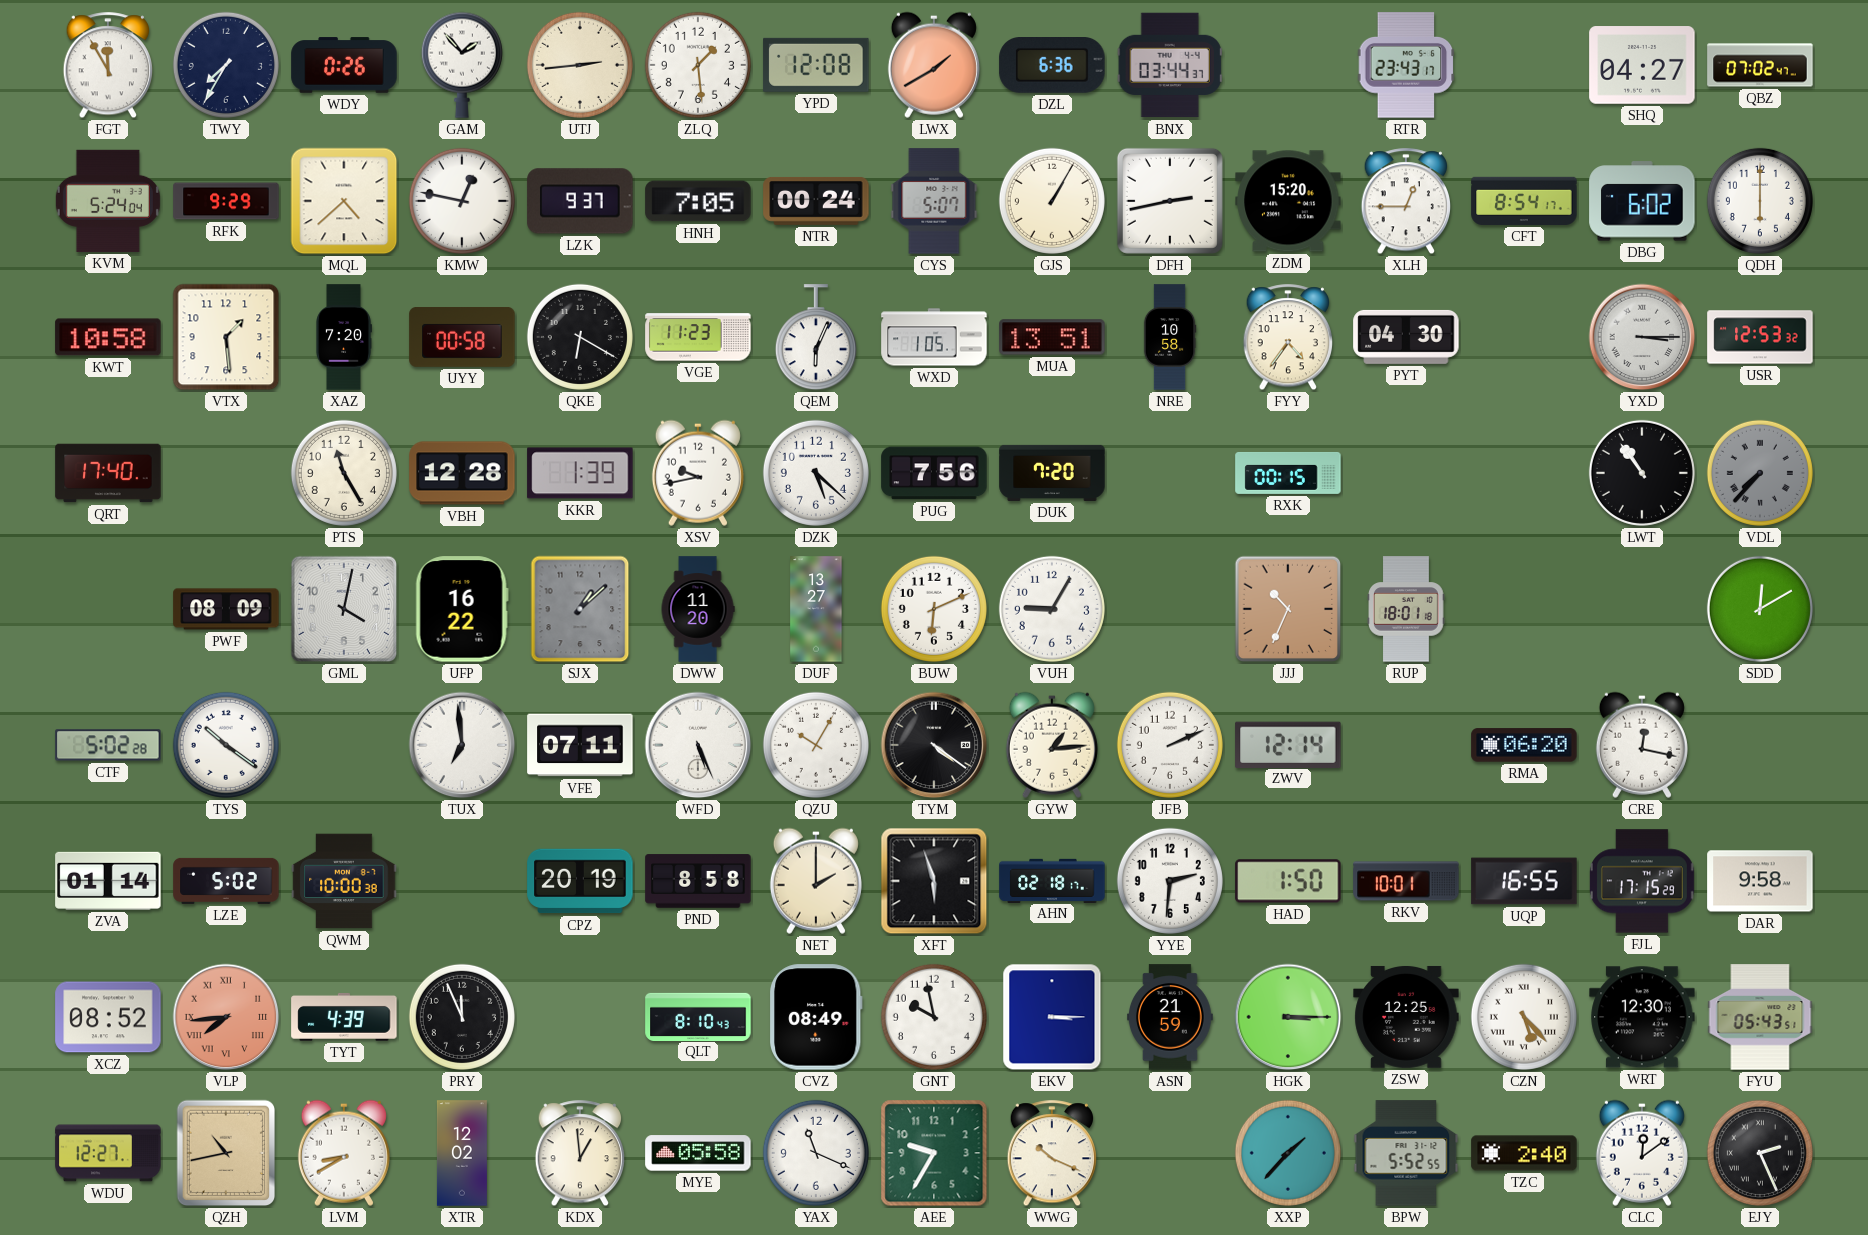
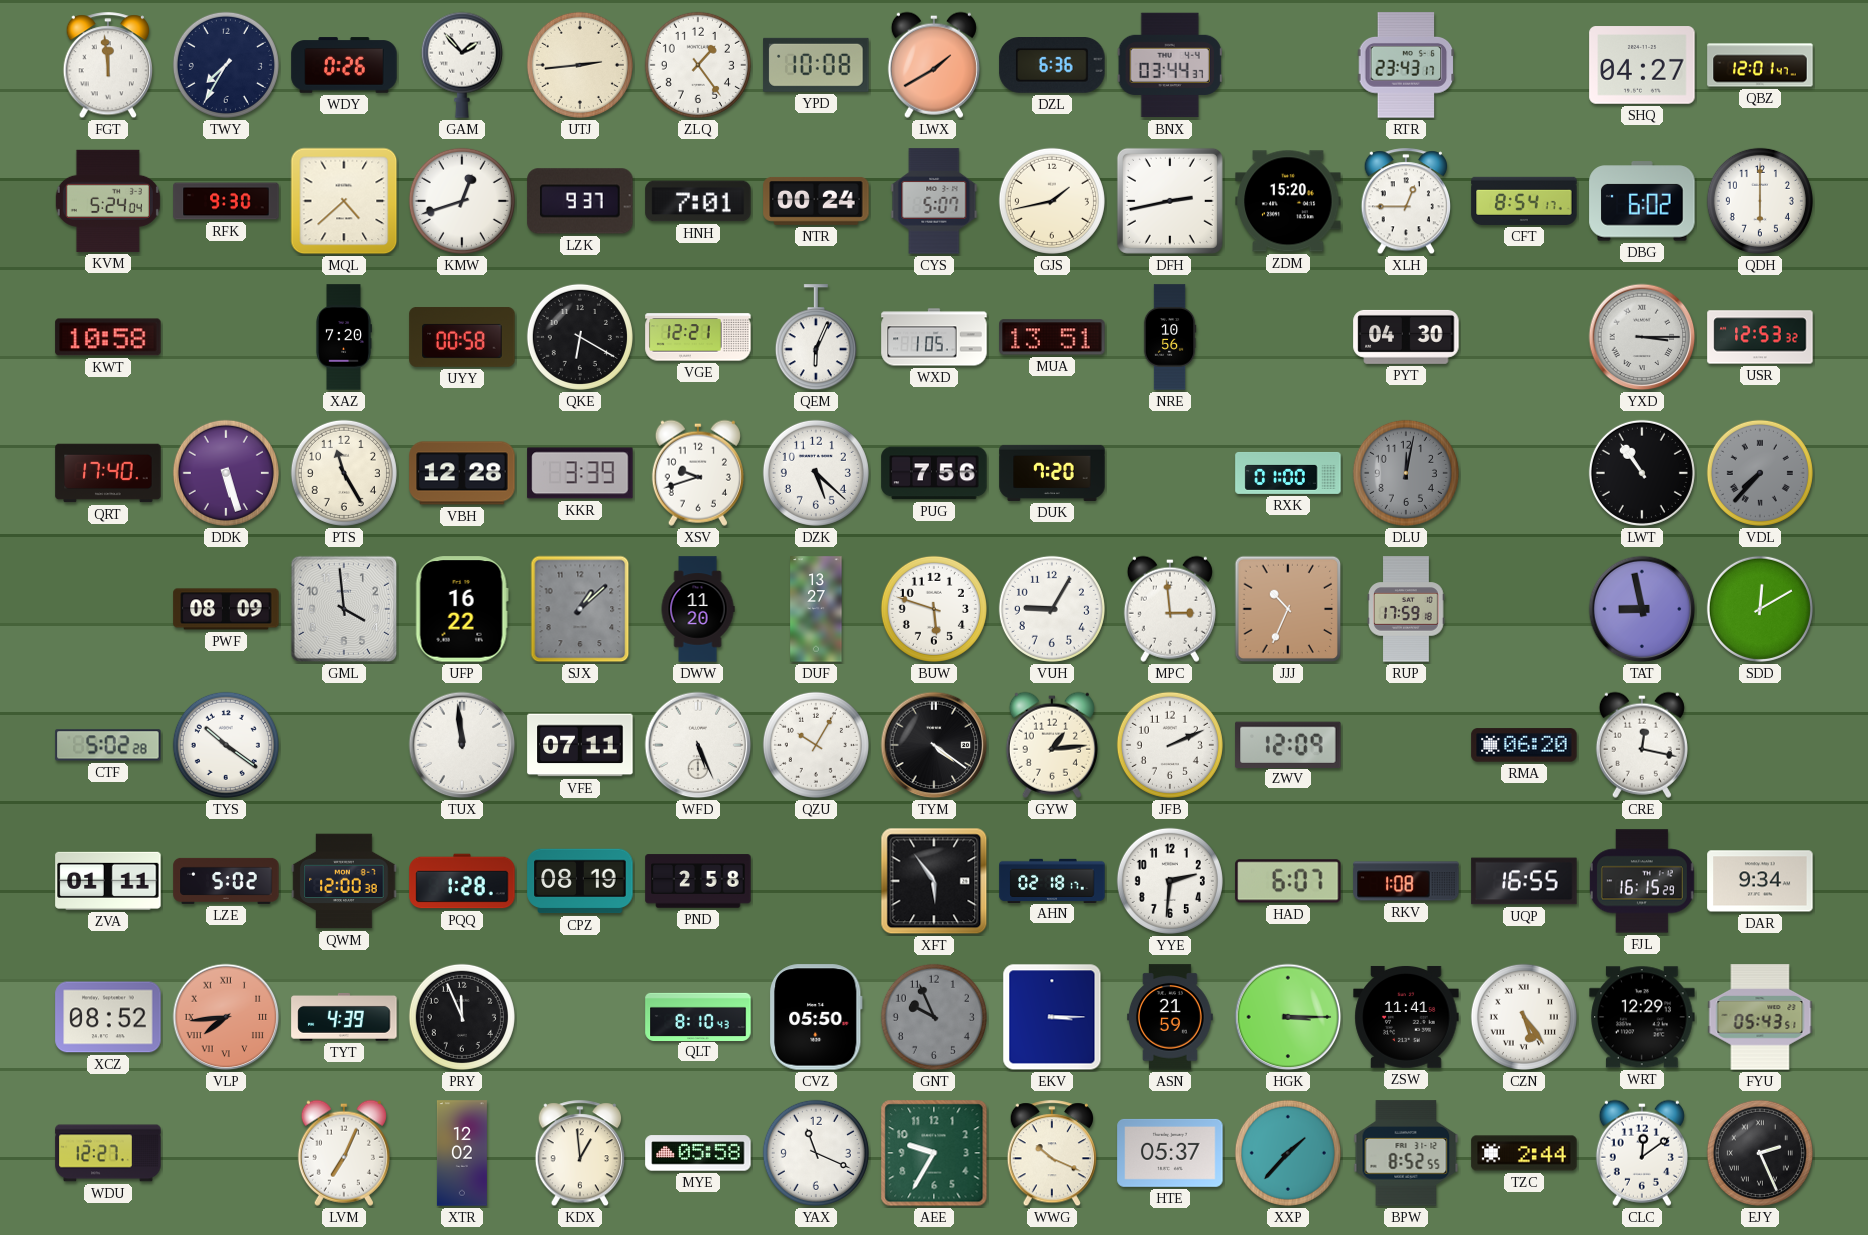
FGT: 11:55 -> 11:59
ZLQ: 1:29 -> 1:24
YPD: 12:08 -> 10:08
QBZ: 07:02 -> 12:01
RFK: 9:29 -> 9:30
KMW: 12:47 -> 12:42
HNH: 7:05 -> 7:01
GJS: 1:05 -> 1:43
VTX: 1:29 -> none
VGE: 11:23 -> 12:21
NRE: 10:58 -> 10:56
FYY: 4:36 -> none
DDK: none -> 5:27
KKR: 1:39 -> 3:39
XSV: 9:43 -> 9:42
RXK: 00:15 -> 01:00
DLU: none -> 12:02
GML: 4:02 -> 3:59
BUW: 6:11 -> 5:48
MPC: none -> 2:59
RUP: 18:01 -> 17:59
TAT: none -> 8:58
TUX: 6:59 -> 11:59
ZWV: 12:14 -> 12:09
ZVA: 01:14 -> 01:11
QWM: 10:00 -> 12:00
PQQ: none -> 1:28
CPZ: 20:19 -> 08:19
PND: 8:58 -> 2:58
NET: 2:00 -> none
XFT: 5:57 -> 5:54
HAD: 1:50 -> 6:07
RKV: 10:01 -> 1:08
FJL: 17:15 -> 16:15
DAR: 9:58 -> 9:34
CVZ: 08:49 -> 05:50
GNT: 9:58 -> 9:56
GNT dial: white -> grey
ZSW: 12:25 -> 11:41
CZN: 5:23 -> 5:24
WRT: 12:30 -> 12:29
QZH: 10:43 -> none
LVM: 8:40 -> 7:04
HTE: none -> 05:37
BPW: 5:52 -> 8:52
TZC: 2:40 -> 2:44
